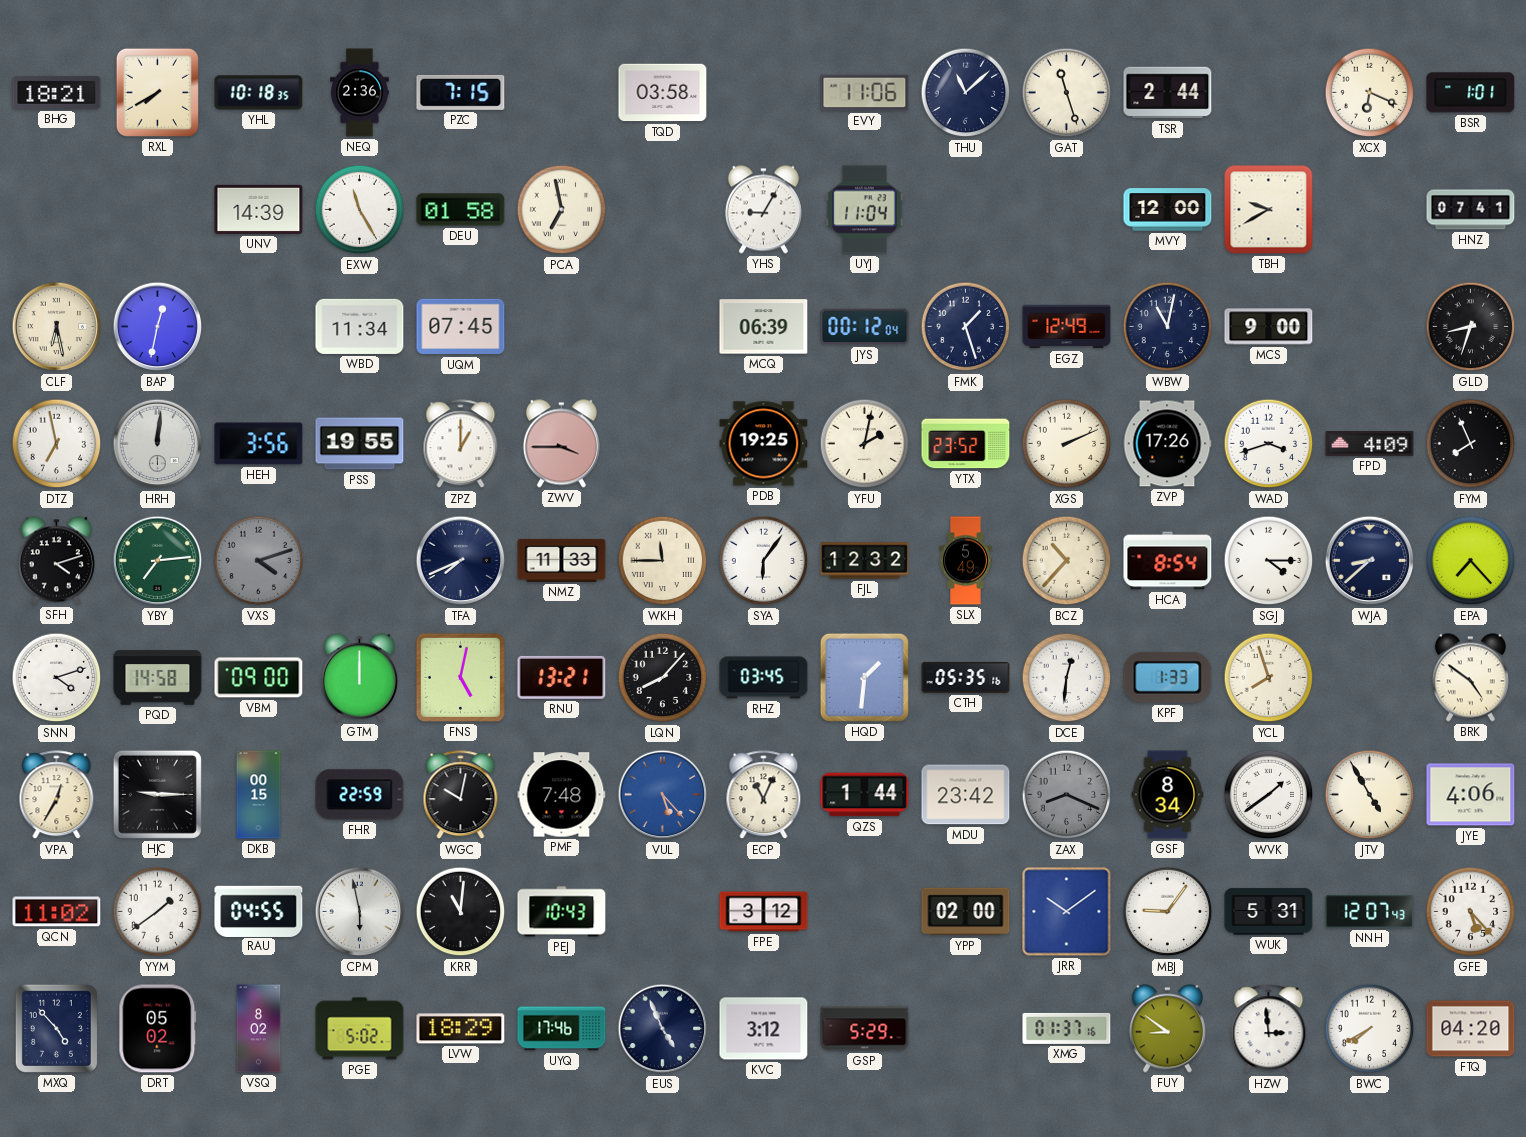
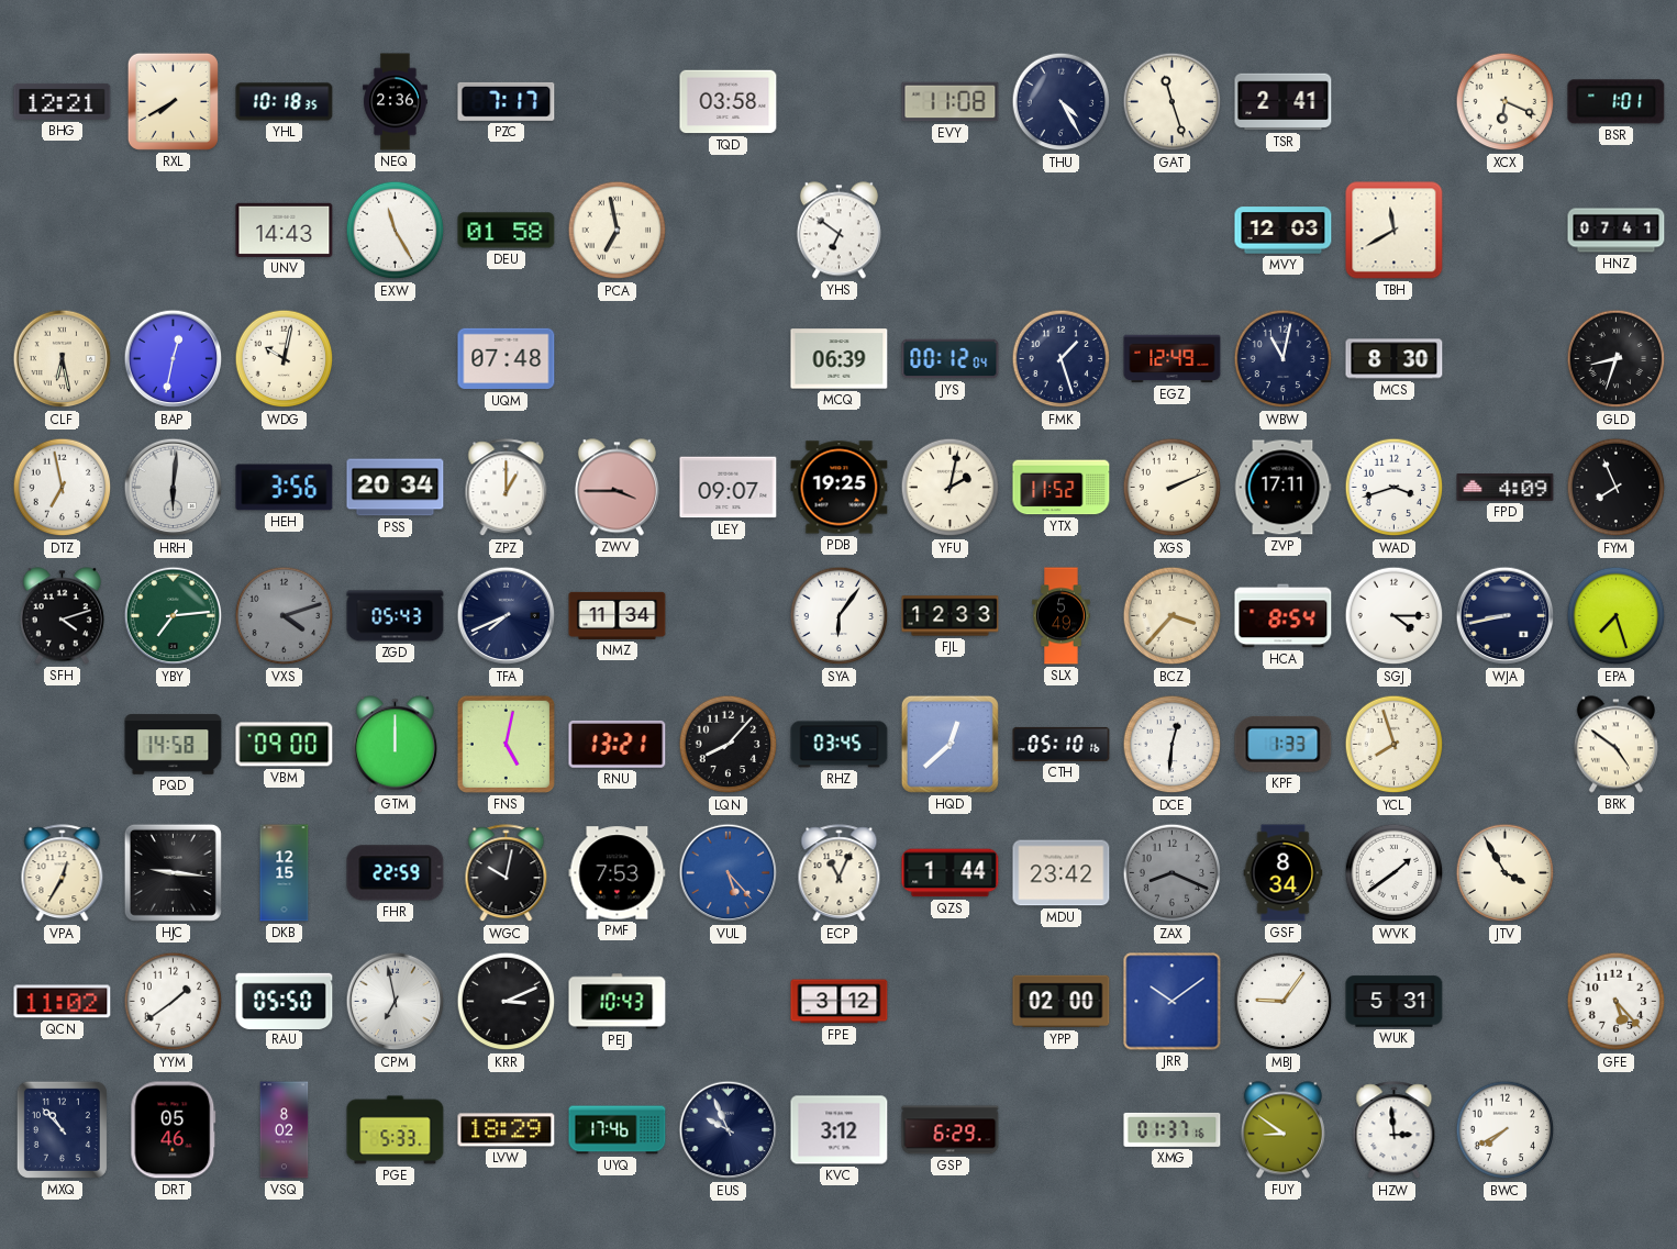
BHG: 18:21 -> 12:21
PZC: 7:15 -> 7:17
EVY: 11:06 -> 11:08
THU: 11:08 -> 4:25
TSR: 2:44 -> 2:41
UNV: 14:39 -> 14:43
YHS: 9:05 -> 6:51
UYJ: 11:04 -> none
MVY: 12:00 -> 12:03
TBH: 9:40 -> 11:40
WDG: none -> 10:02
WBD: 11:34 -> none
UQM: 07:45 -> 07:48
MCS: 9:00 -> 8:30
HRH: 12:01 -> 6:01
PSS: 19:55 -> 20:34
LEY: none -> 09:07
YTX: 23:52 -> 11:52
ZVP: 17:26 -> 17:11
ZGD: none -> 05:43
NMZ: 11:33 -> 11:34
WKH: 11:45 -> none
FJL: 12:32 -> 12:33
BCZ: 10:37 -> 3:37
WJA: 8:38 -> 8:43
EPA: 7:23 -> 7:27
SNN: 4:12 -> none
HQD: 1:31 -> 12:38
CTH: 05:35 -> 05:10
HJC: 9:15 -> 9:16
DKB: 00:15 -> 12:15
PMF: 7:48 -> 7:53
JTV: 4:55 -> 3:55
JYE: 4:06 -> none
RAU: 04:55 -> 05:50
CPM: 5:58 -> 6:58
KRR: 11:01 -> 3:11
NNH: 12:07 -> none
MXQ: 4:53 -> 10:53
DRT: 05:02 -> 05:46
PGE: 5:02 -> 5:33
EUS: 4:56 -> 9:56
GSP: 5:29 -> 6:29
FTQ: 04:20 -> none
